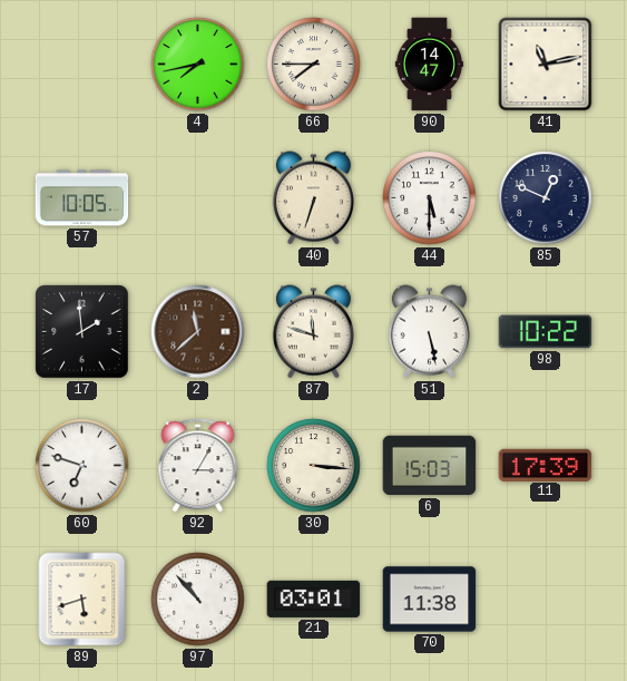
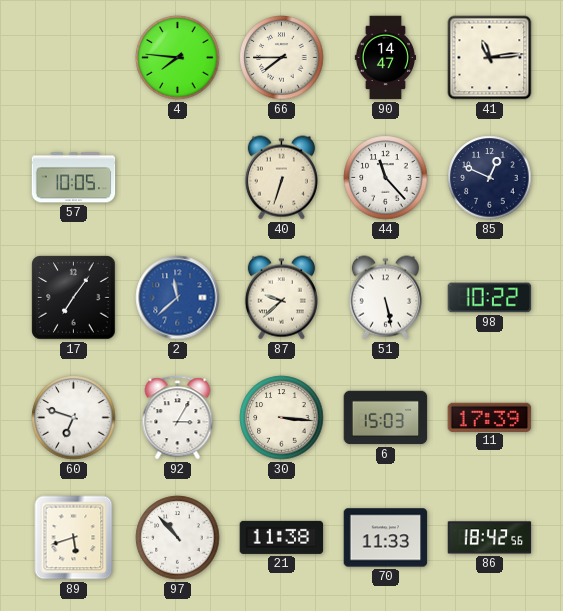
4: 7:43 -> 7:46
41: 11:13 -> 11:14
44: 5:30 -> 11:23
17: 1:59 -> 7:06
2 dial: brown -> blue
87: 11:48 -> 9:38
21: 03:01 -> 11:38
70: 11:38 -> 11:33
86: none -> 18:42
